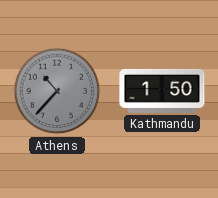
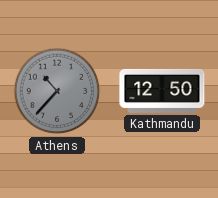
Kathmandu: 1:50 -> 12:50
